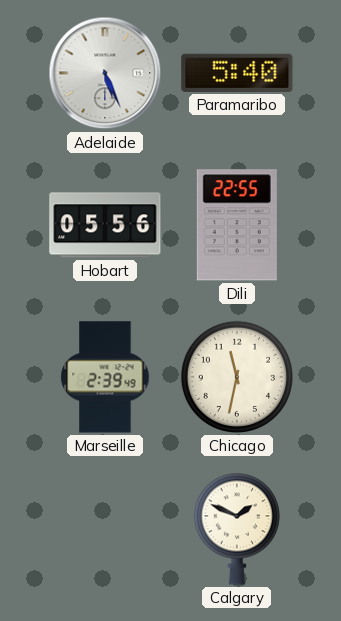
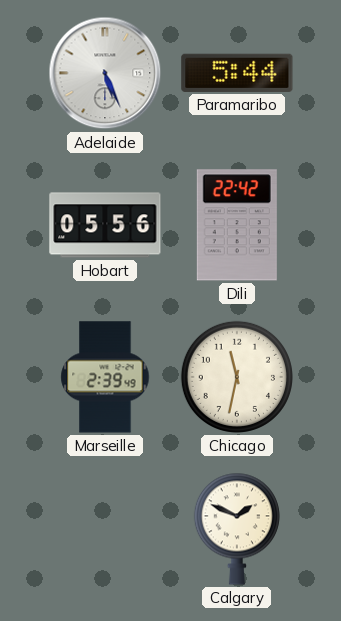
Paramaribo: 5:40 -> 5:44
Dili: 22:55 -> 22:42
